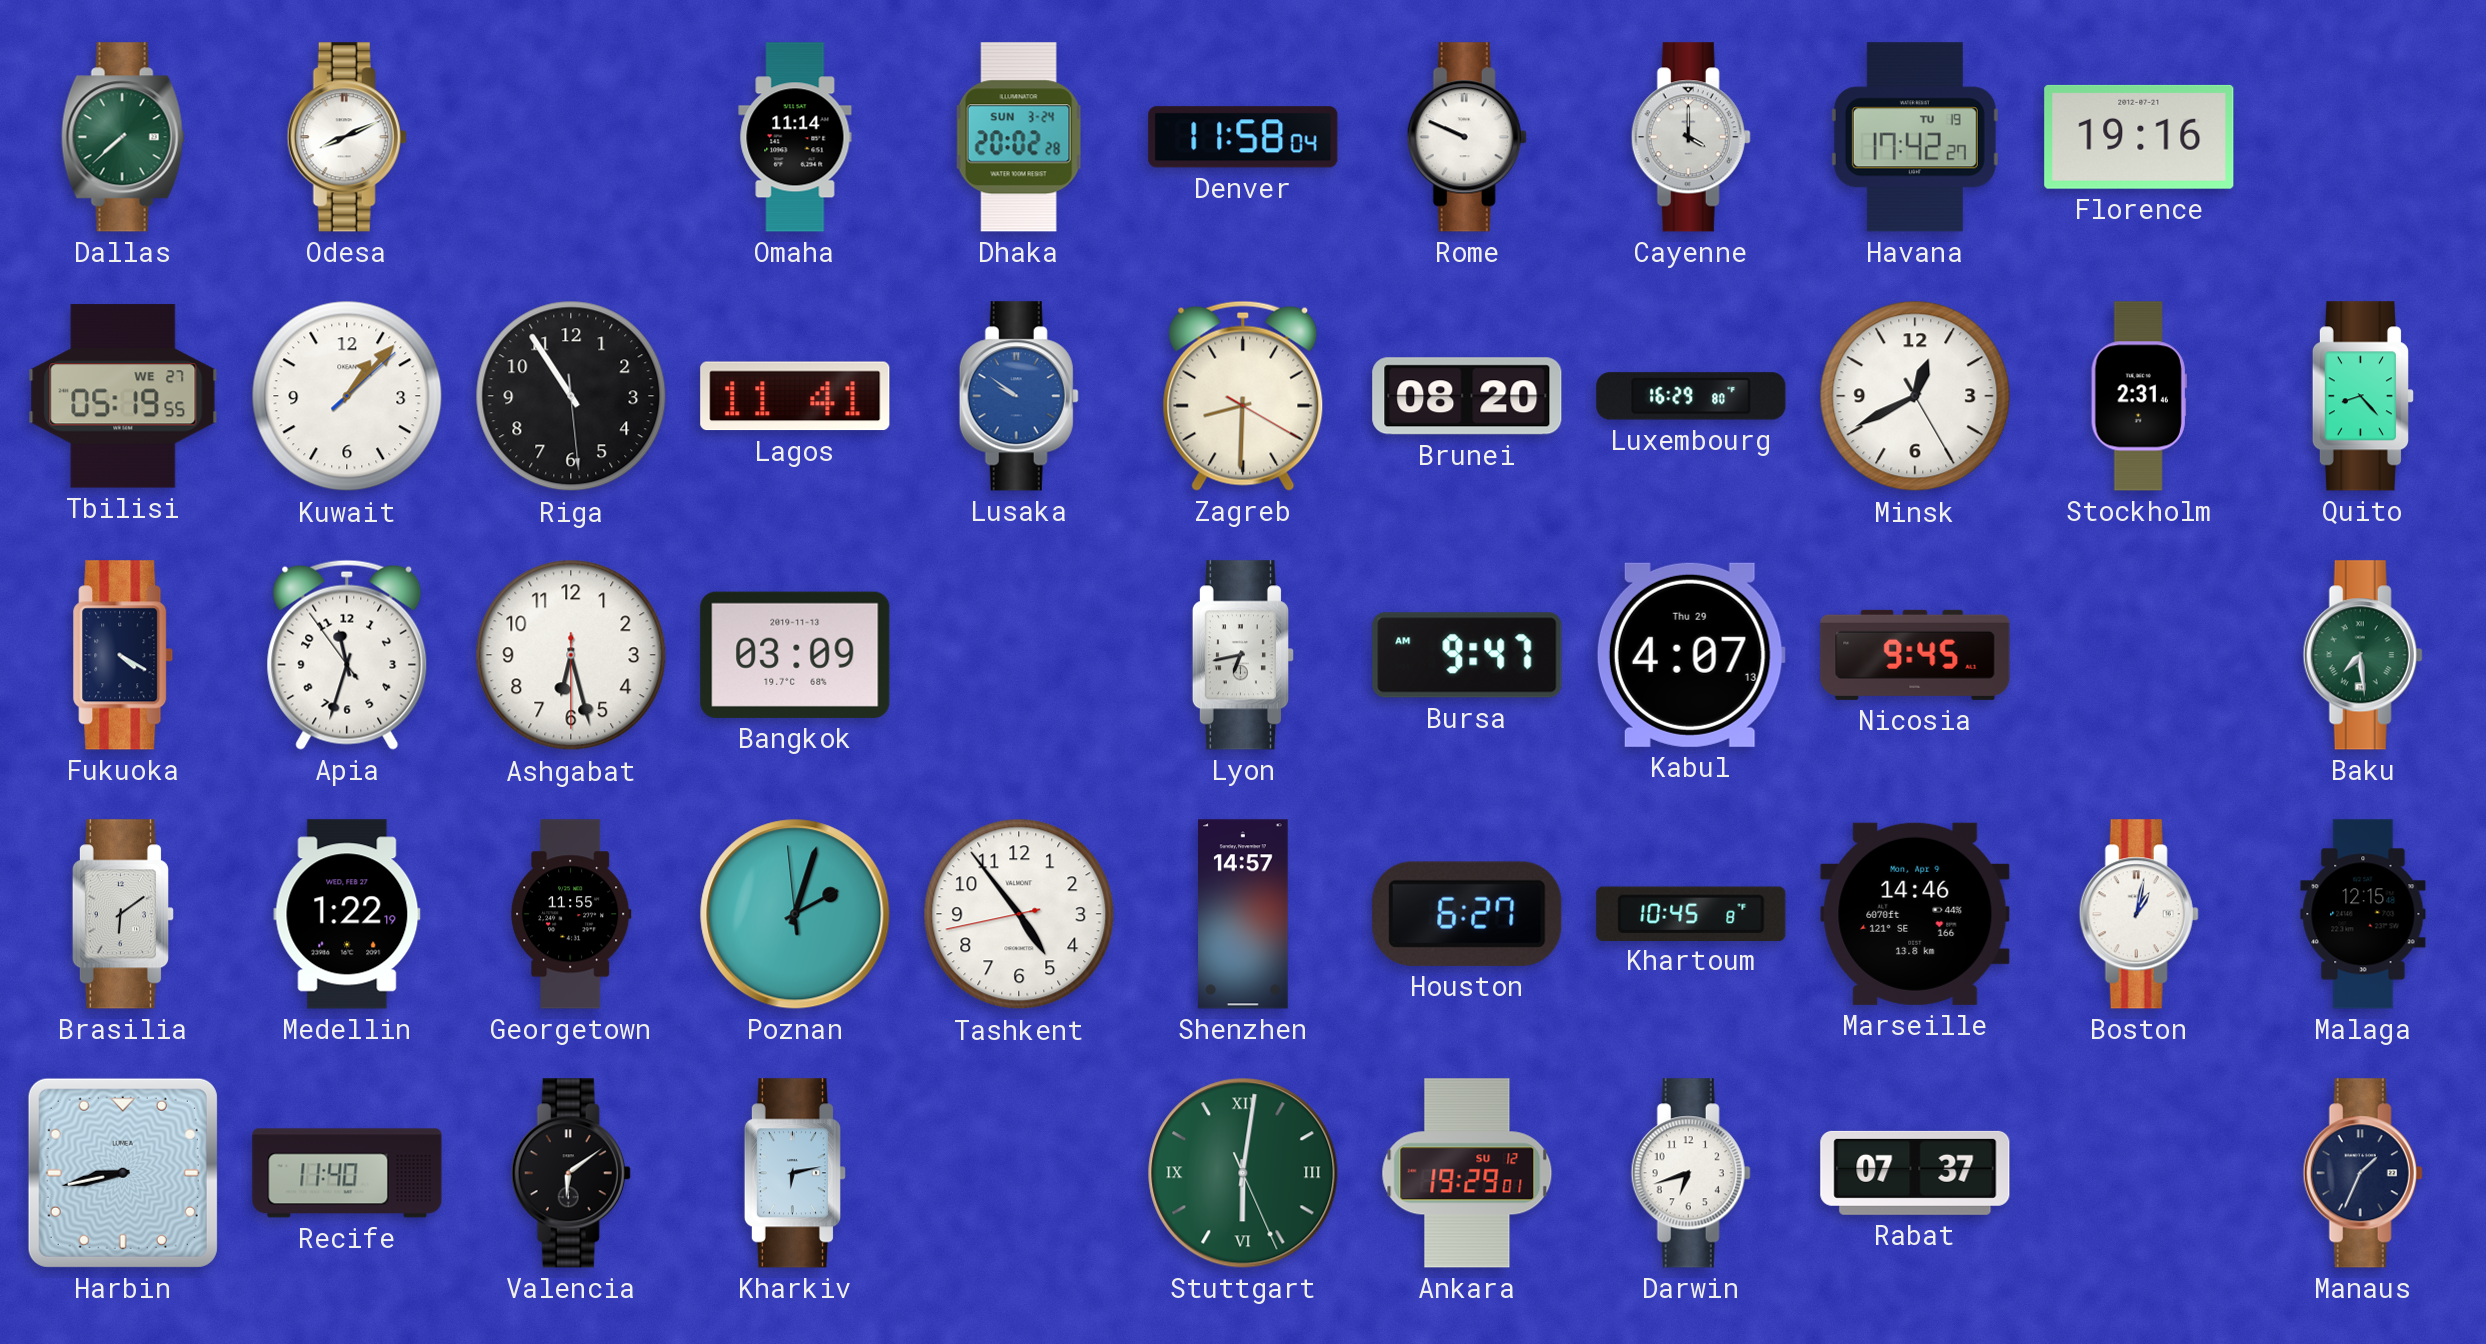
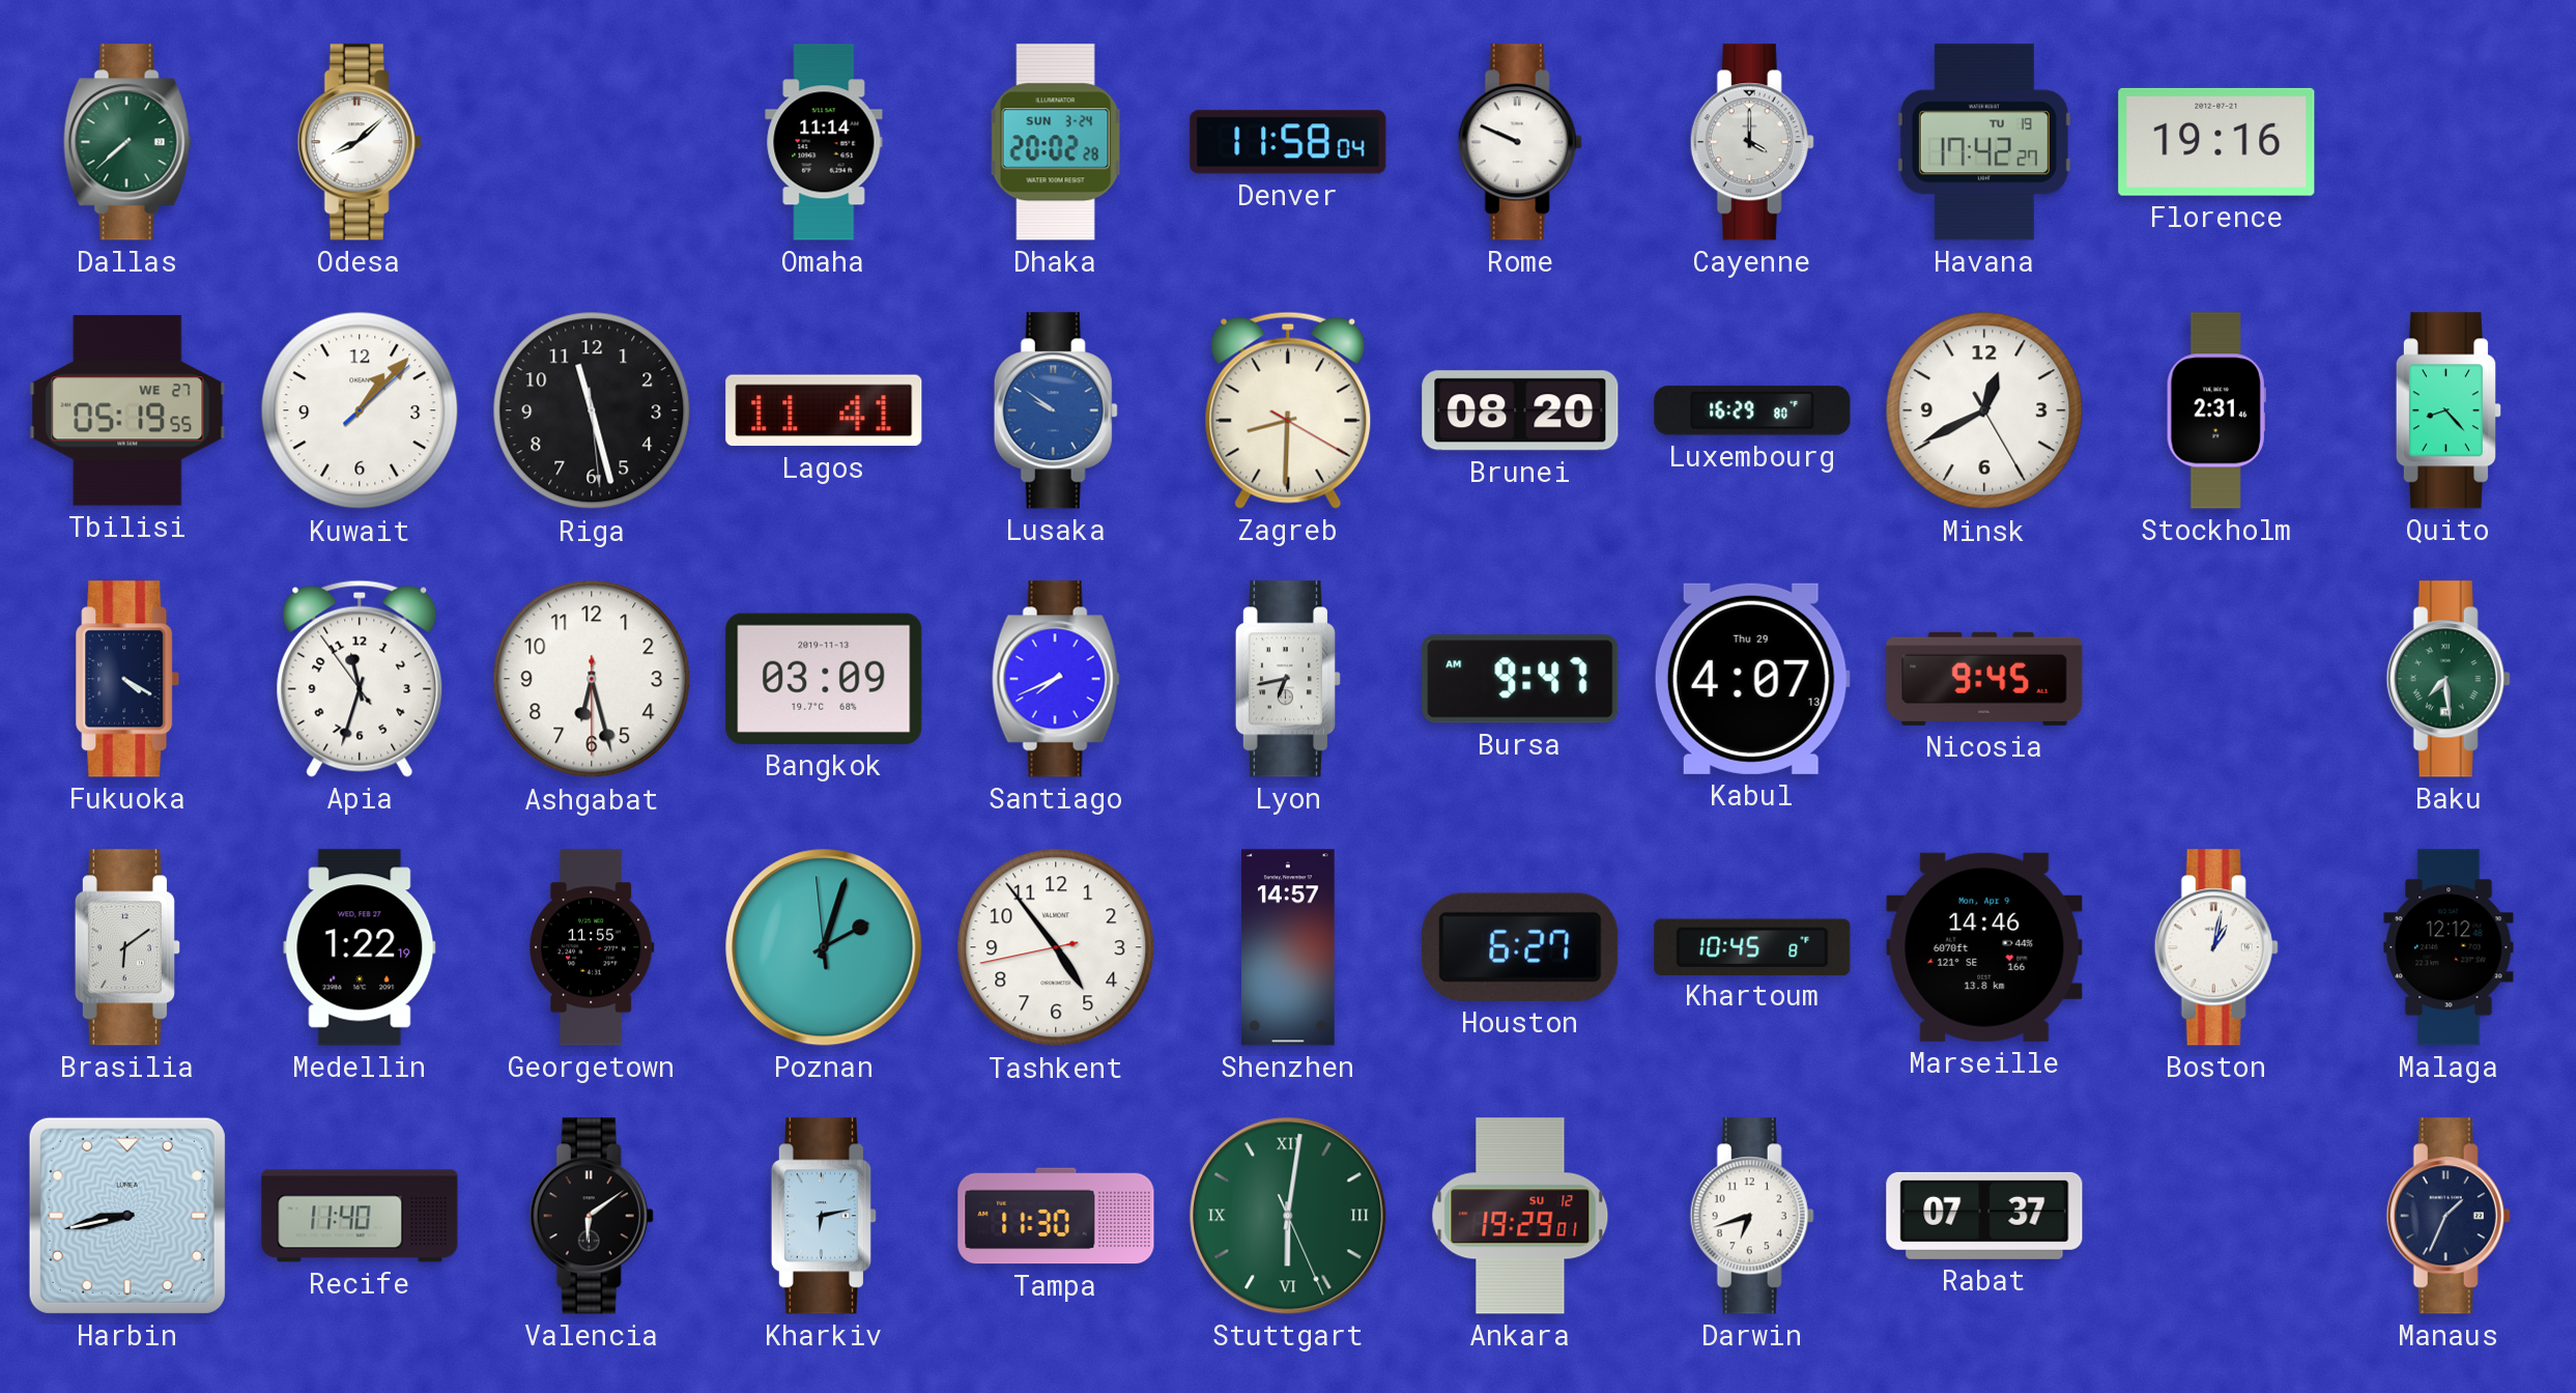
Odesa: 8:11 -> 8:08
Riga: 10:54 -> 11:27
Santiago: none -> 7:41
Malaga: 12:15 -> 12:12
Tampa: none -> 11:30
